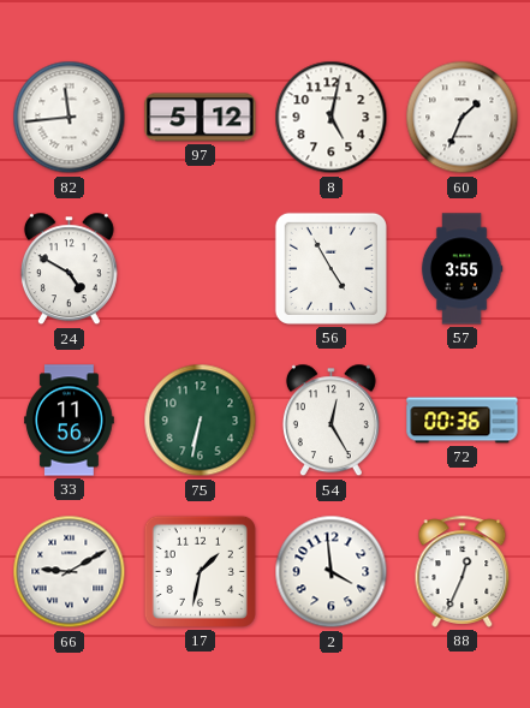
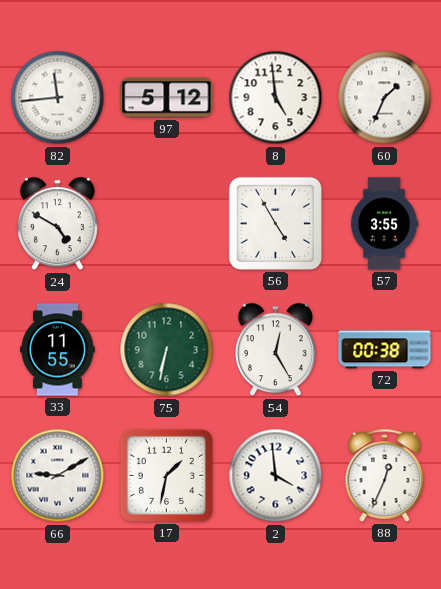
8: 5:02 -> 4:59
33: 11:56 -> 11:55
72: 00:36 -> 00:38
